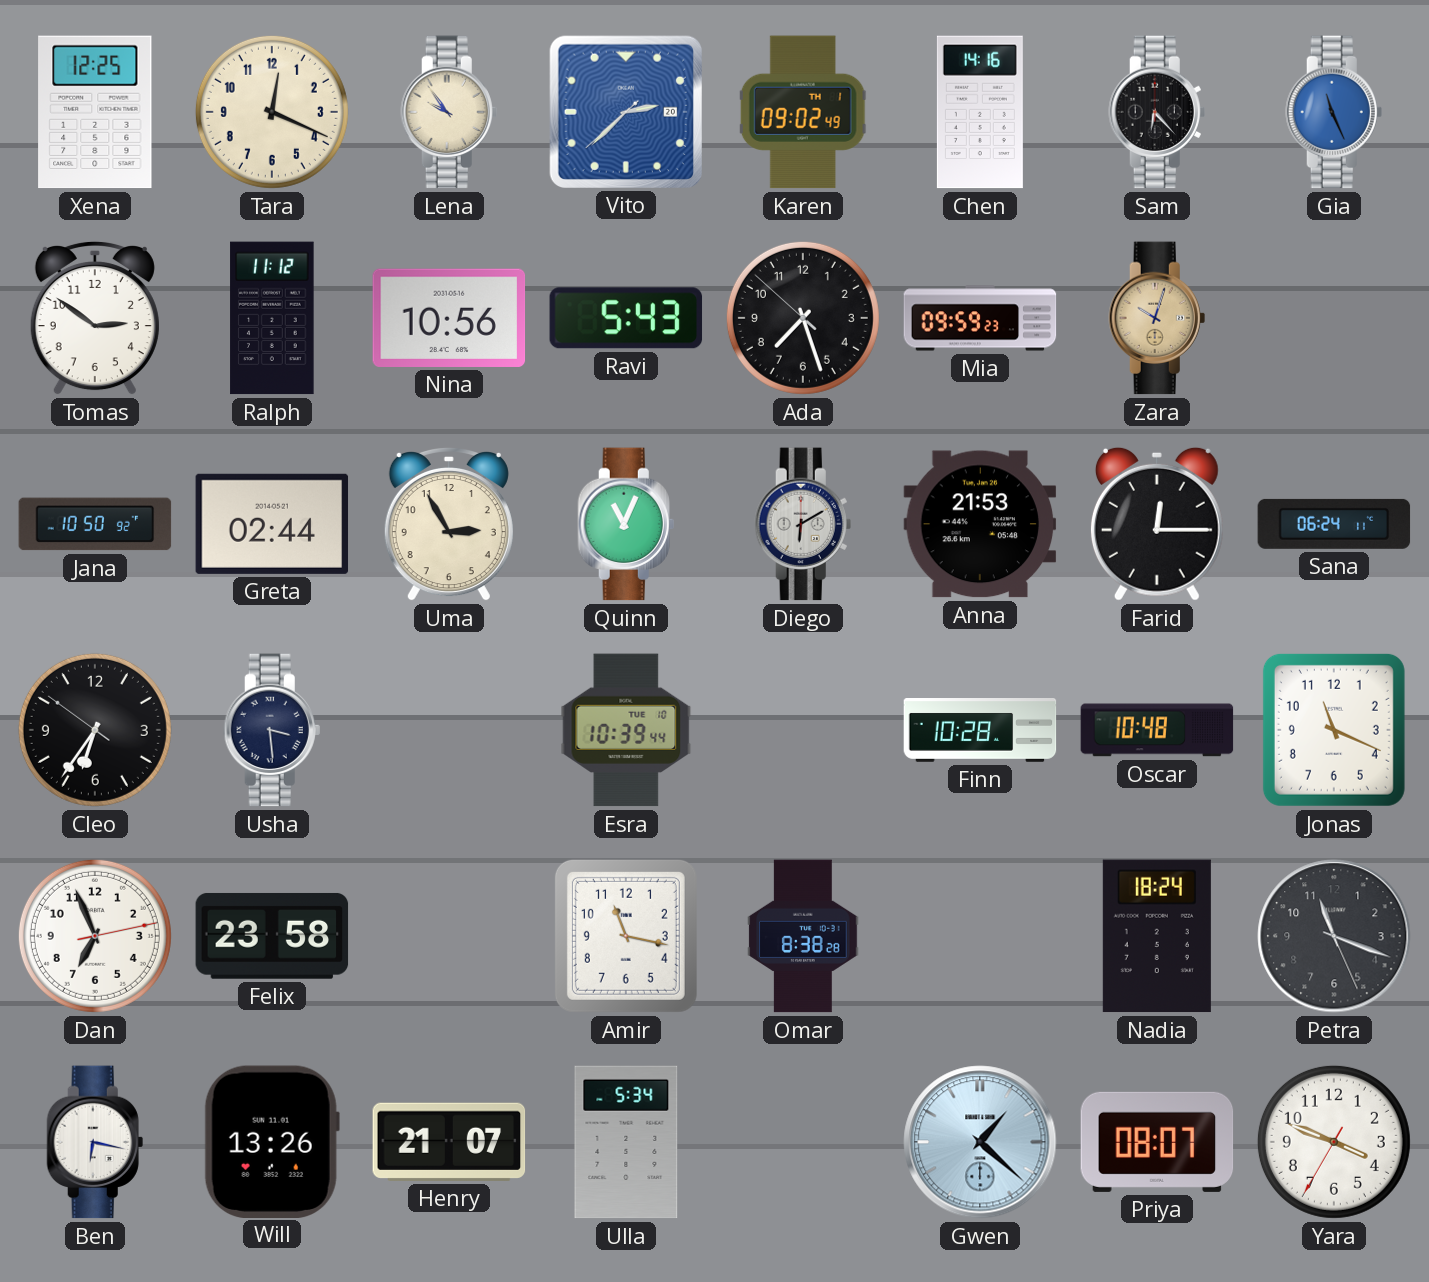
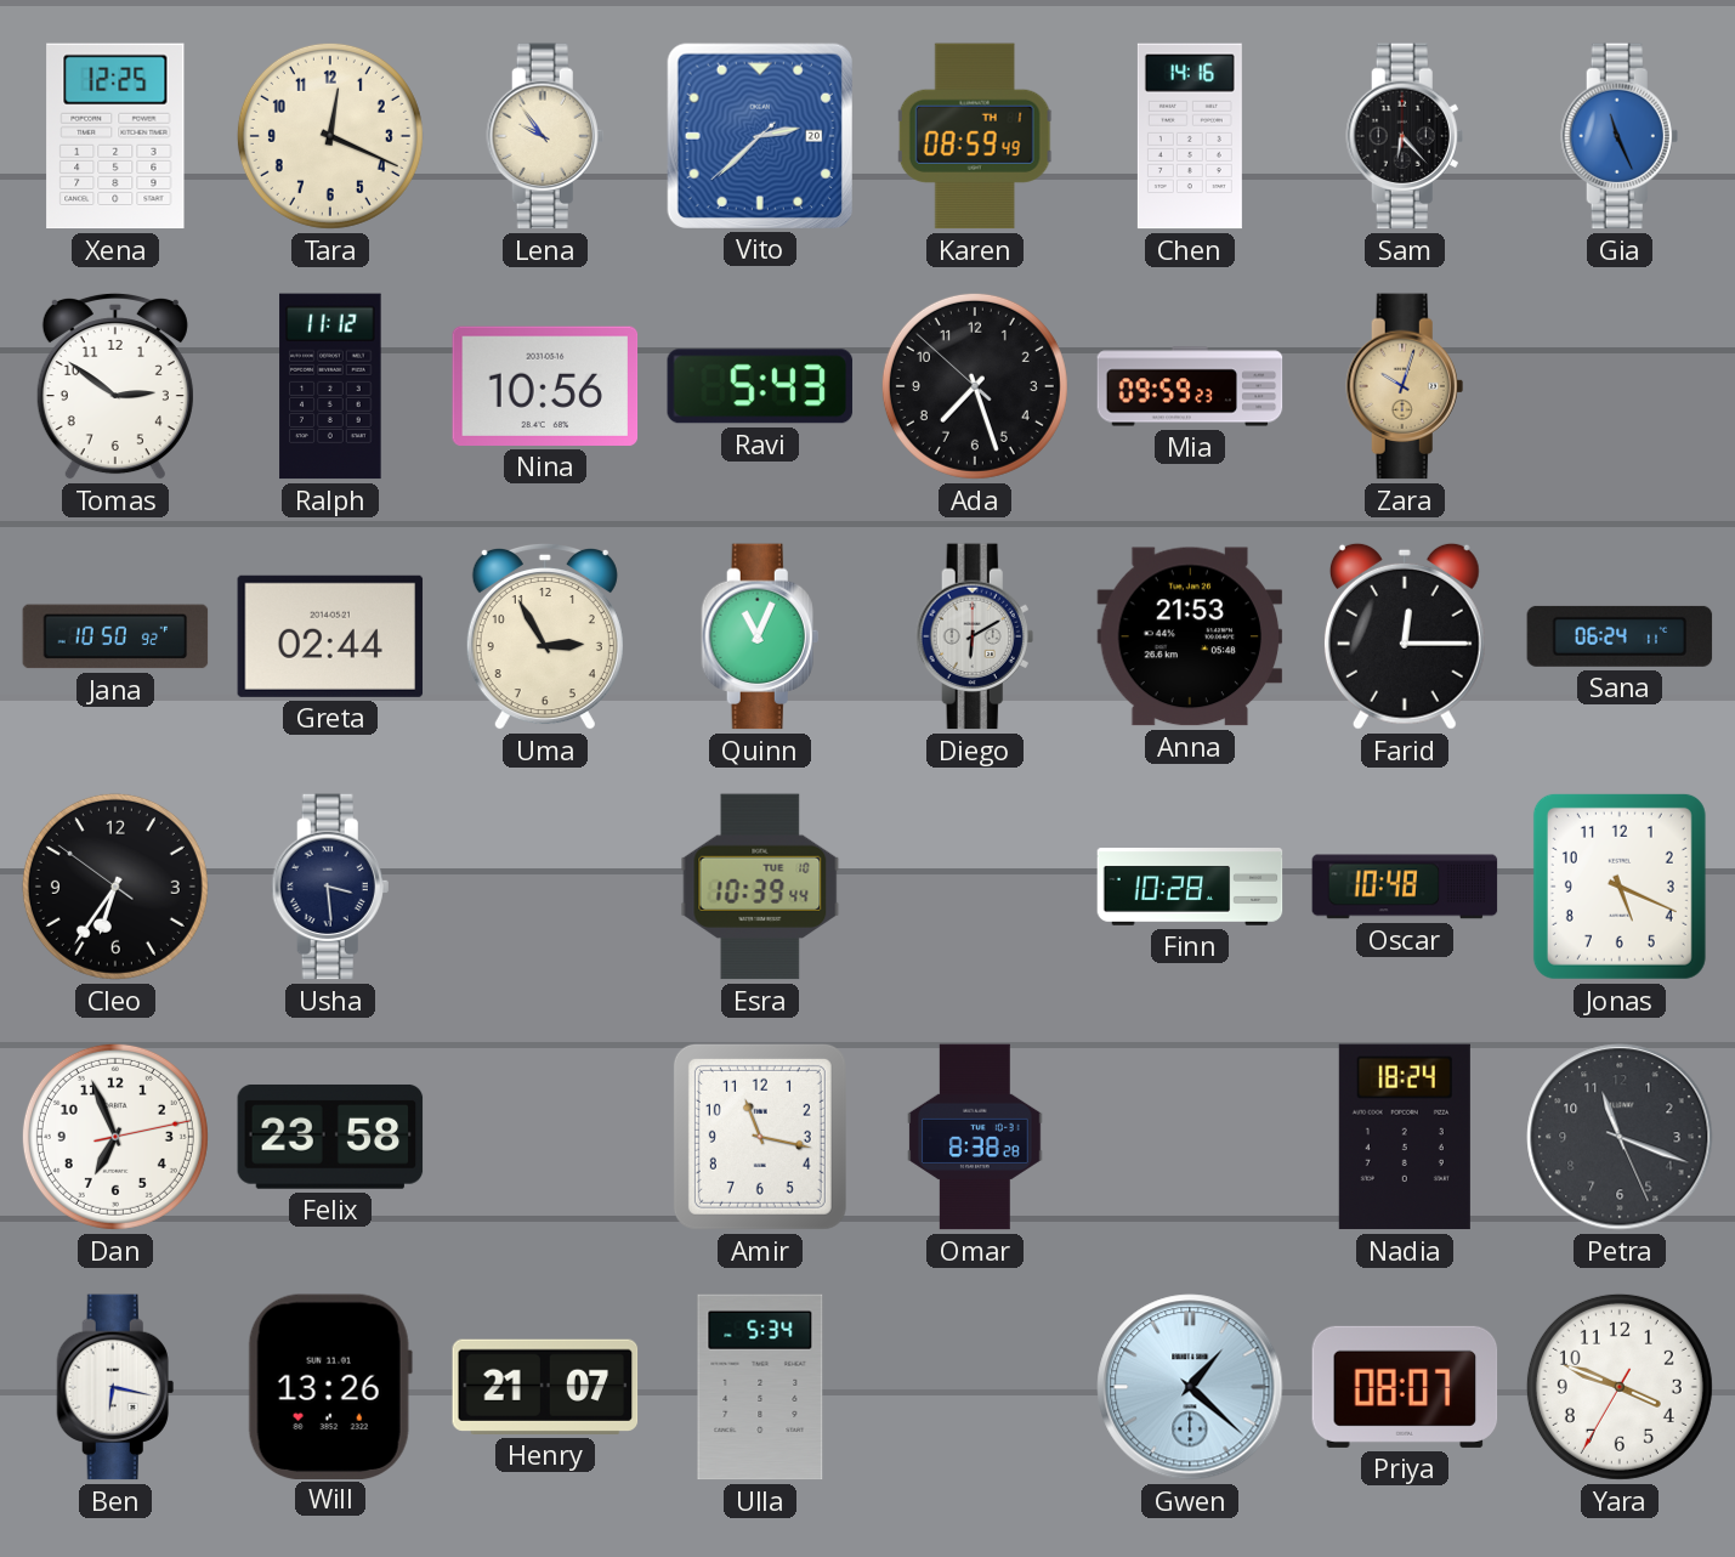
Karen: 09:02 -> 08:59
Jonas: 11:19 -> 5:19
